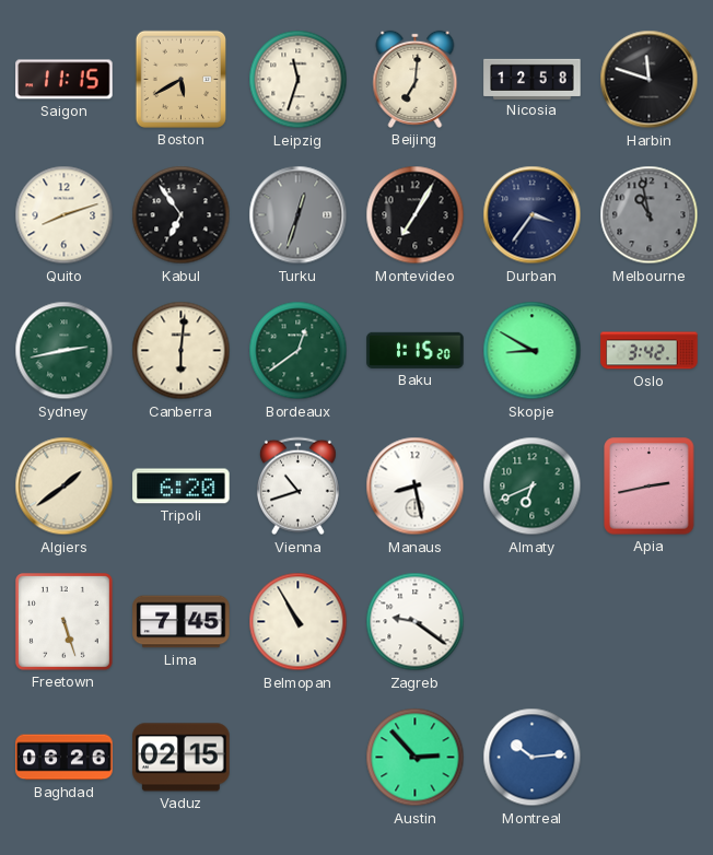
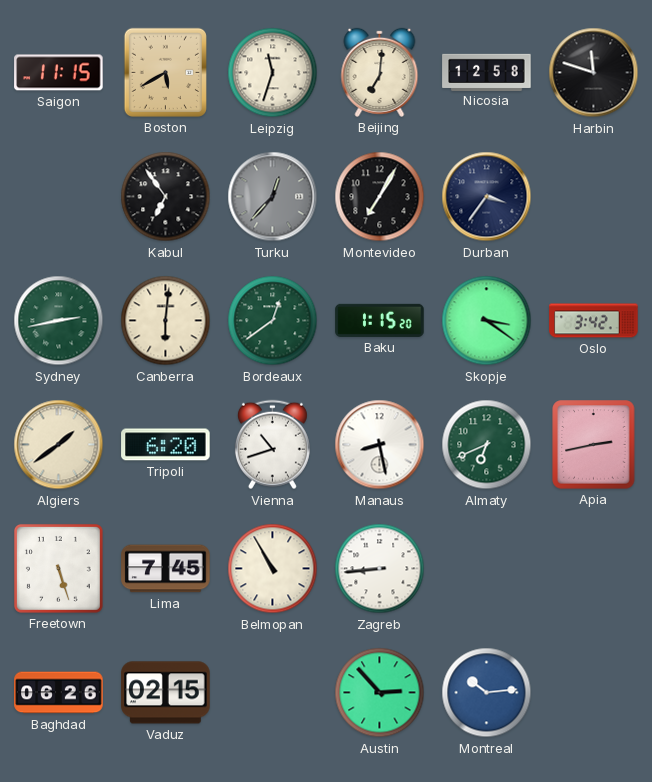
Quito: 8:12 -> none
Turku: 12:33 -> 12:37
Melbourne: 10:58 -> none
Skopje: 8:50 -> 3:21
Zagreb: 9:21 -> 8:44
